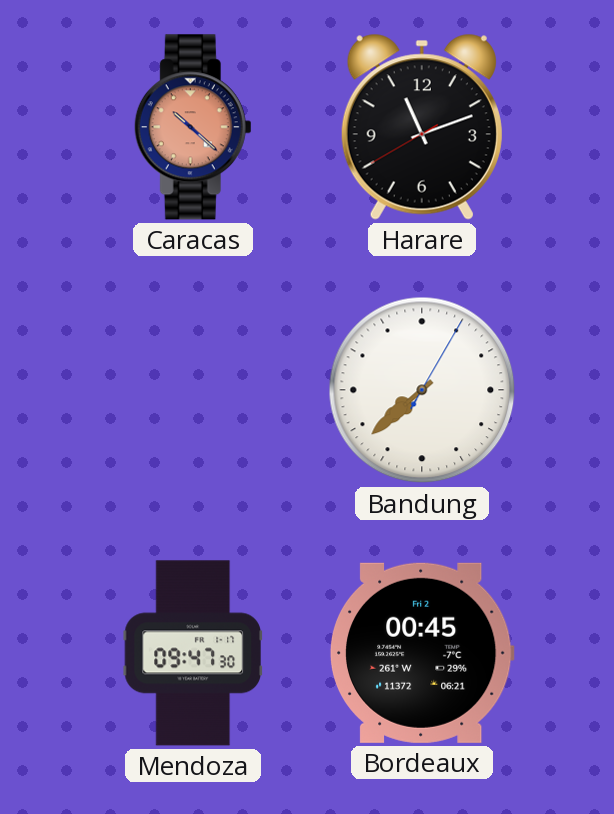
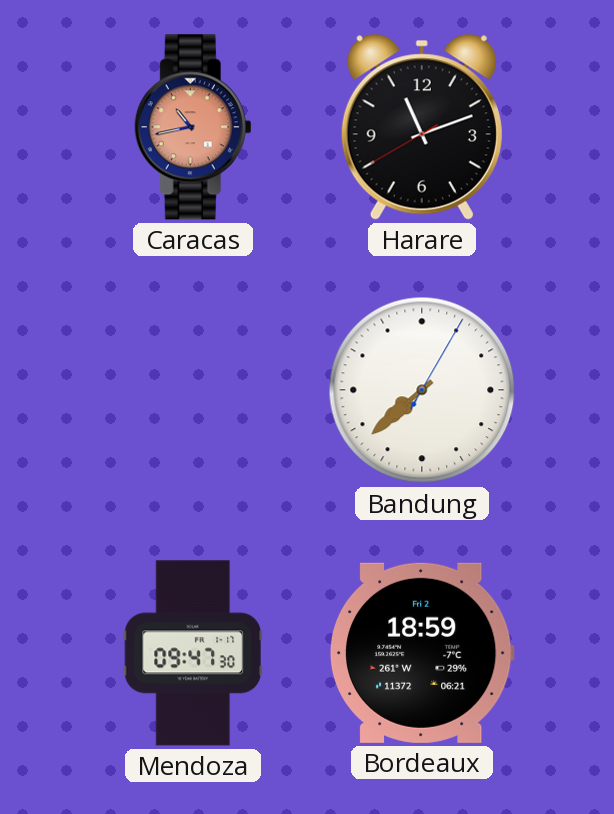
Caracas: 10:22 -> 10:43
Bordeaux: 00:45 -> 18:59
